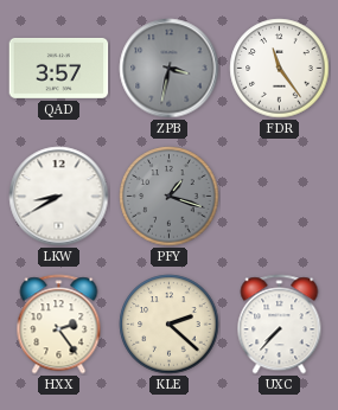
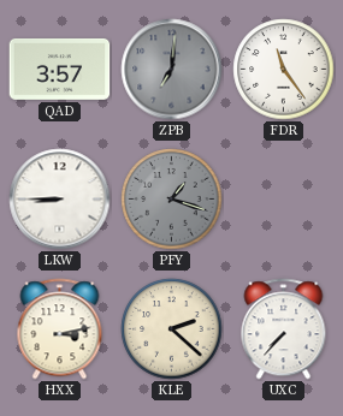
ZPB: 3:32 -> 7:01
LKW: 8:40 -> 8:45
HXX: 2:24 -> 3:13
